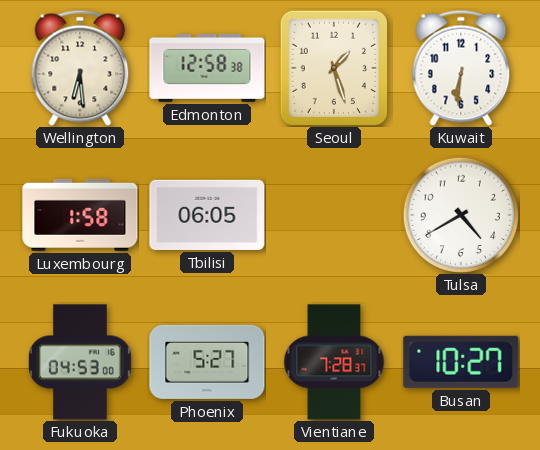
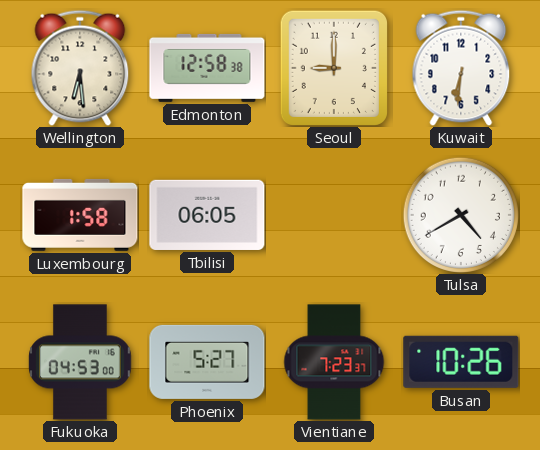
Seoul: 1:27 -> 9:00
Vientiane: 7:28 -> 7:23
Busan: 10:27 -> 10:26
